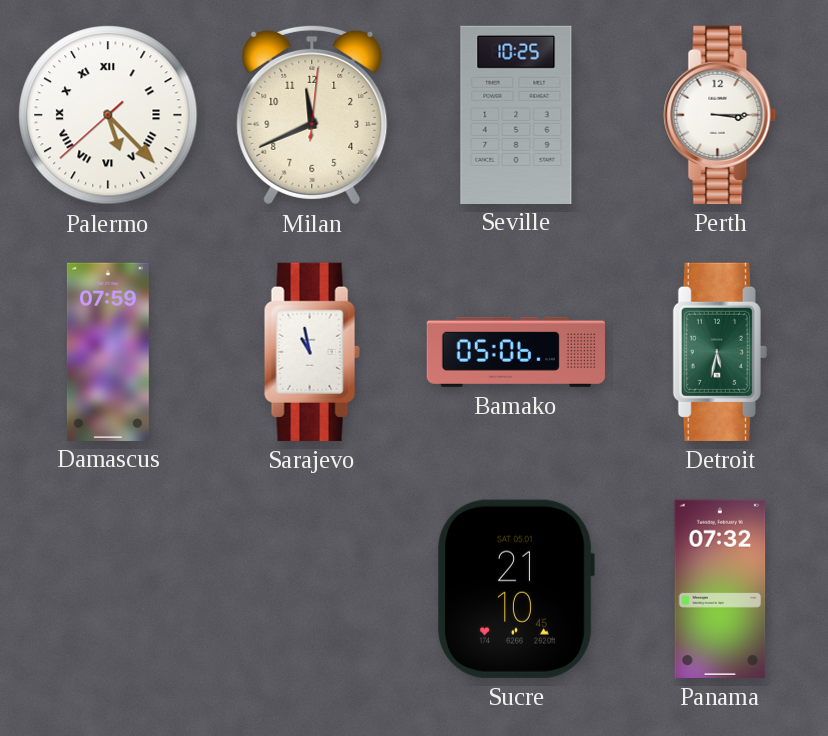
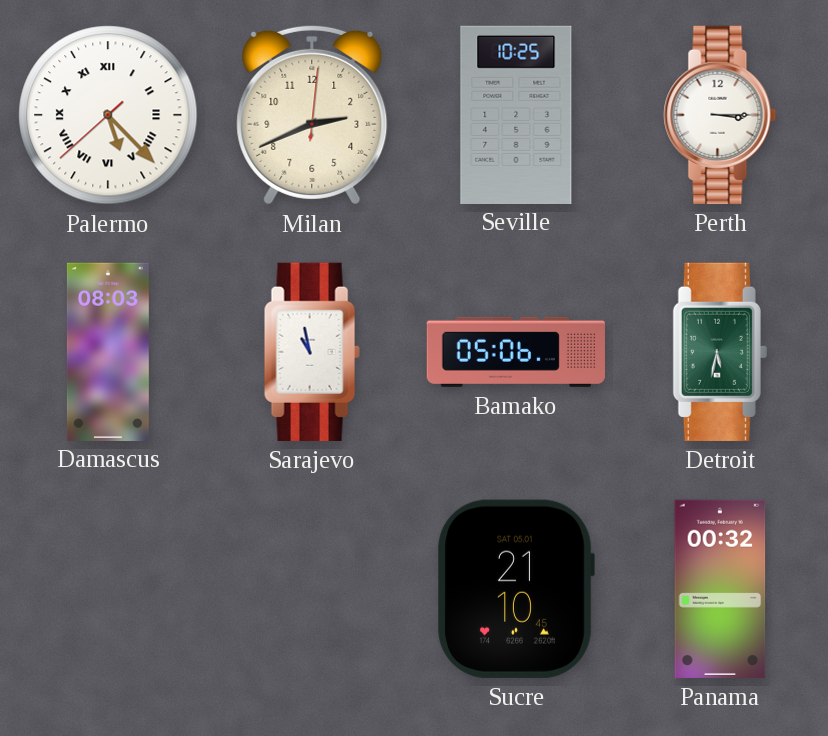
Milan: 11:41 -> 2:41
Damascus: 07:59 -> 08:03
Panama: 07:32 -> 00:32
